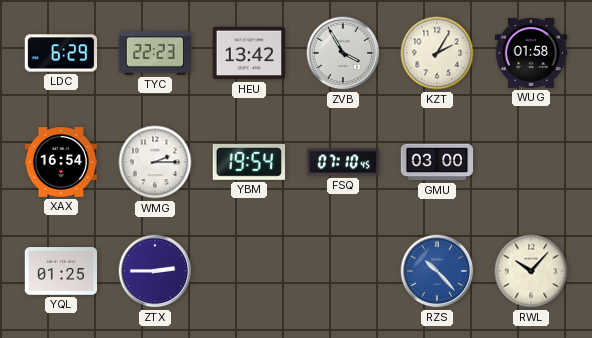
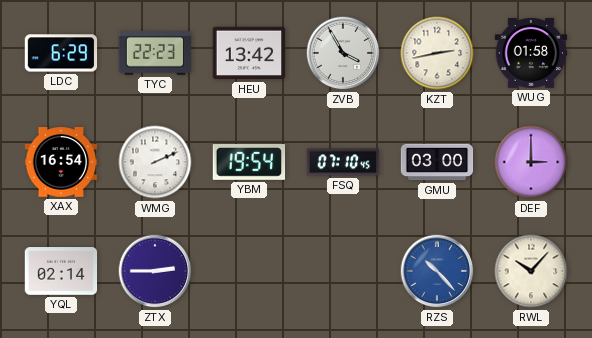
KZT: 2:05 -> 2:43
WMG: 2:15 -> 2:11
DEF: none -> 3:00
YQL: 01:25 -> 02:14
